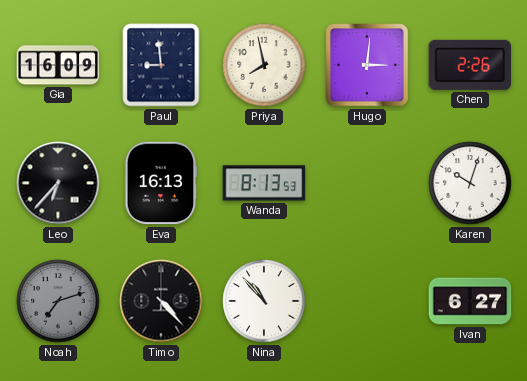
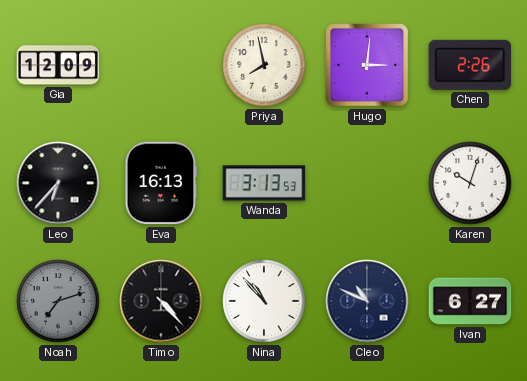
Gia: 16:09 -> 12:09
Paul: 8:59 -> none
Wanda: 8:13 -> 3:13
Cleo: none -> 10:49
